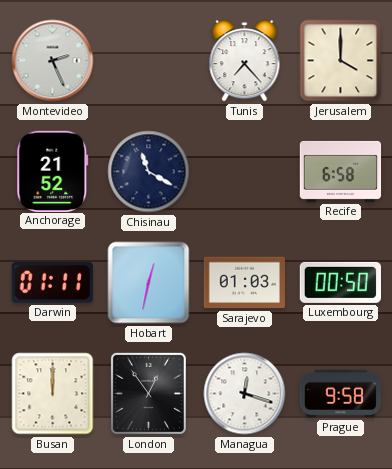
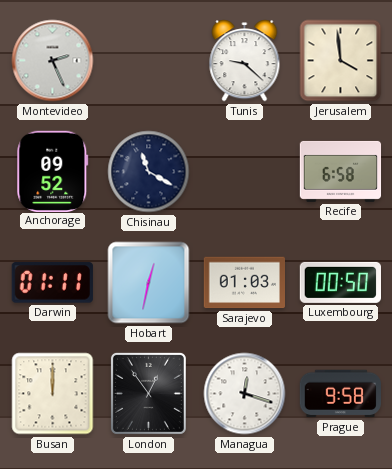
Tunis: 7:23 -> 9:22
Jerusalem: 4:00 -> 3:59
Anchorage: 21:52 -> 09:52
